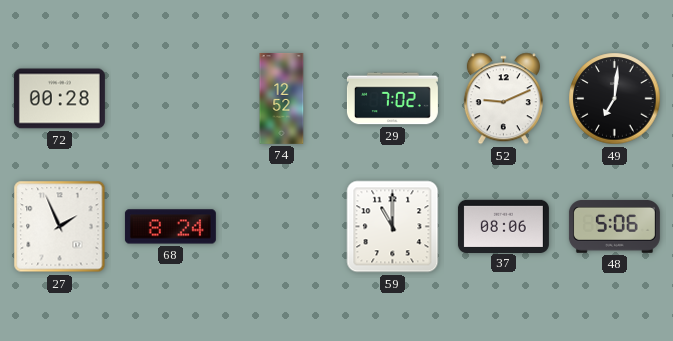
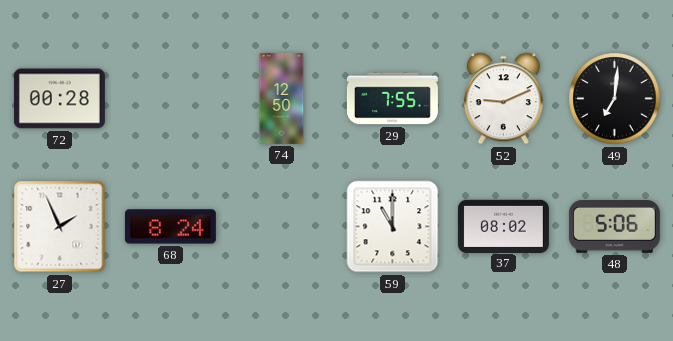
74: 12:52 -> 12:50
29: 7:02 -> 7:55
37: 08:06 -> 08:02
